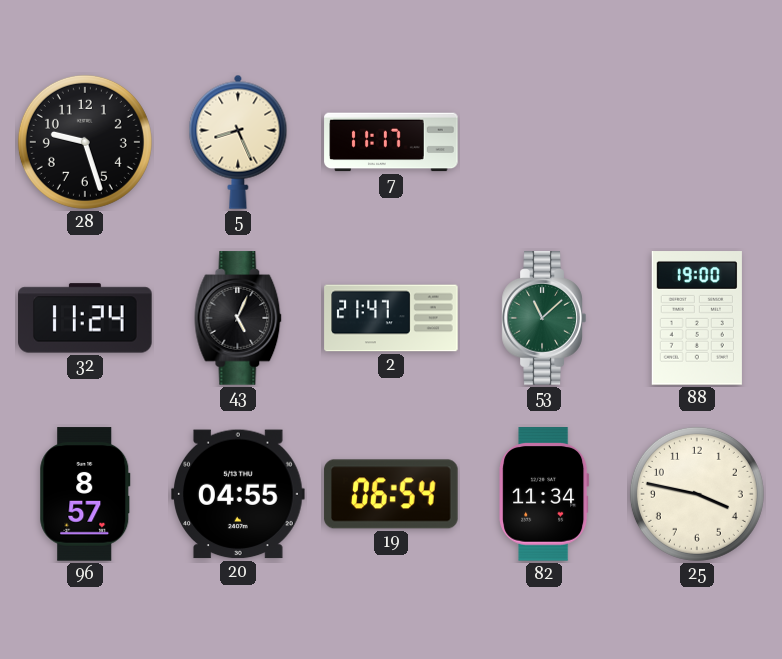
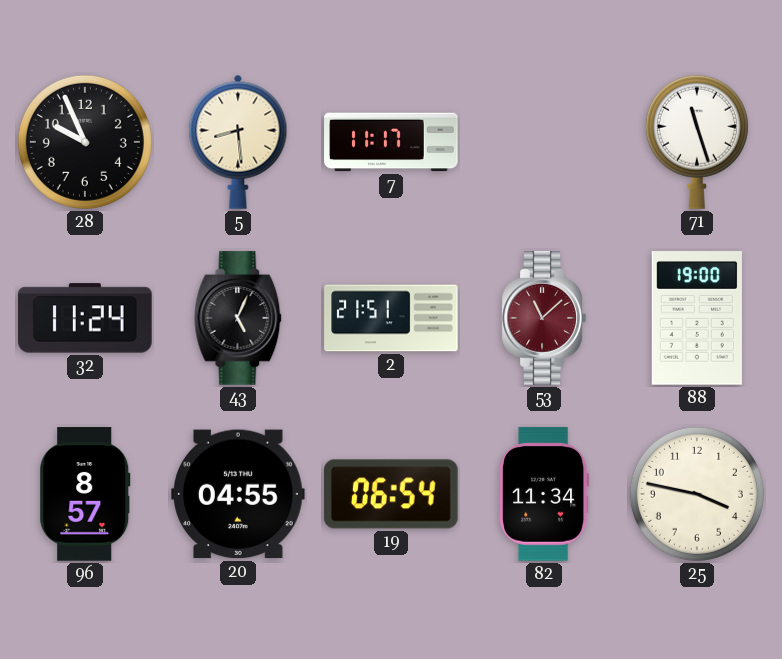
28: 9:27 -> 9:56
5: 8:26 -> 8:29
71: none -> 11:27
2: 21:47 -> 21:51
53 dial: green -> burgundy
